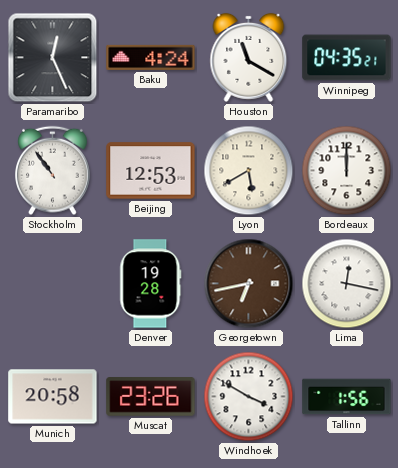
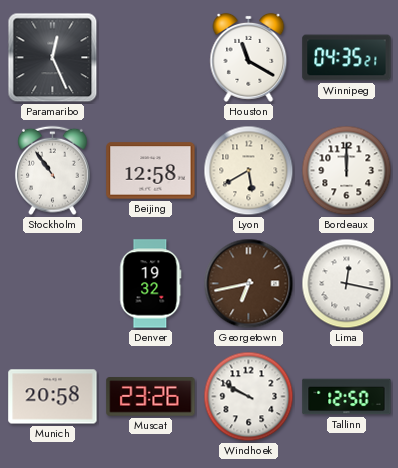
Baku: 4:24 -> none
Beijing: 12:53 -> 12:58
Denver: 19:28 -> 19:32
Windhoek: 3:50 -> 9:50
Tallinn: 1:56 -> 12:50
